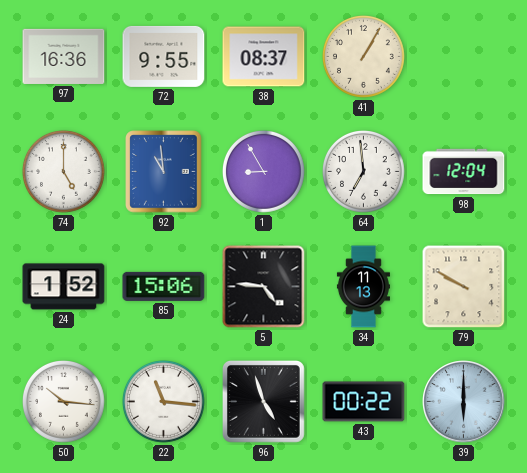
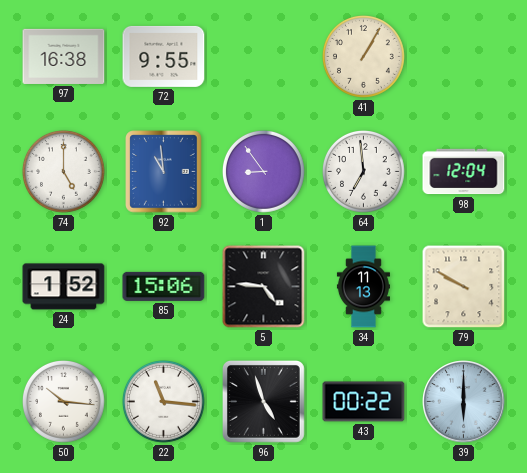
97: 16:36 -> 16:38
38: 08:37 -> none
1: 8:55 -> 8:54
